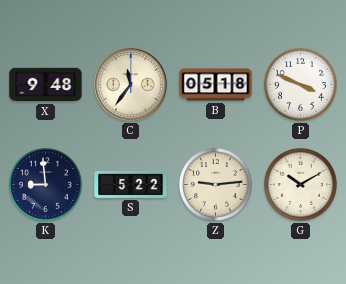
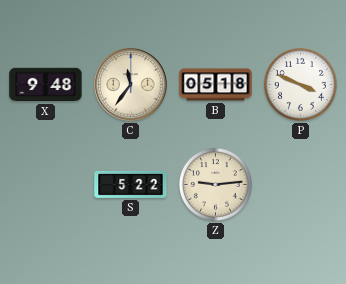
K: 8:59 -> none
G: 10:10 -> none
